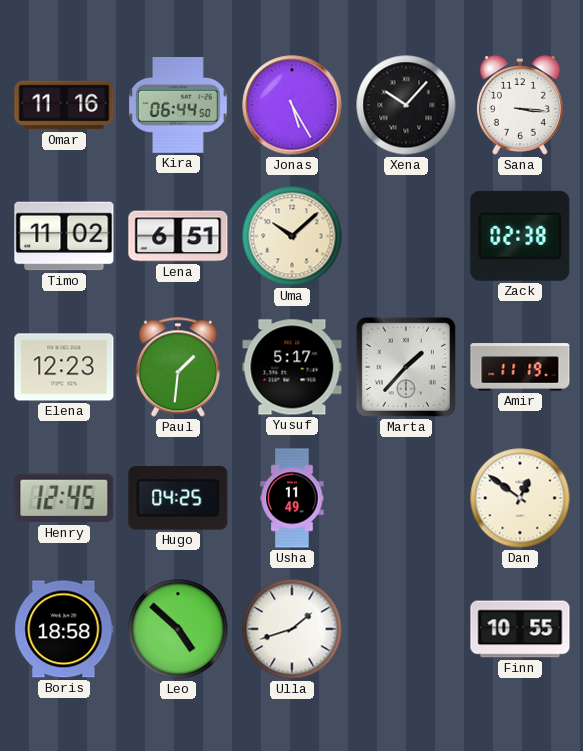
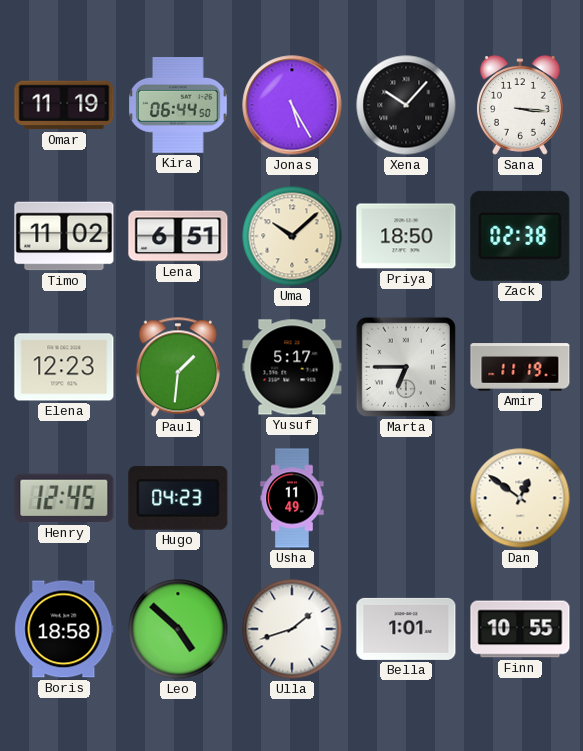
Omar: 11:16 -> 11:19
Priya: none -> 18:50
Marta: 1:37 -> 6:45
Hugo: 04:25 -> 04:23
Bella: none -> 1:01
